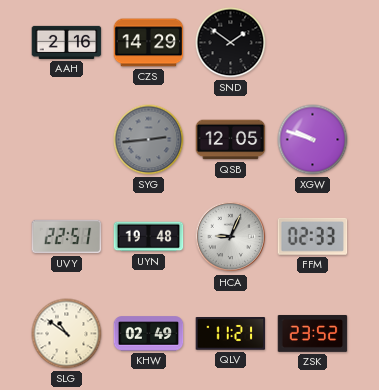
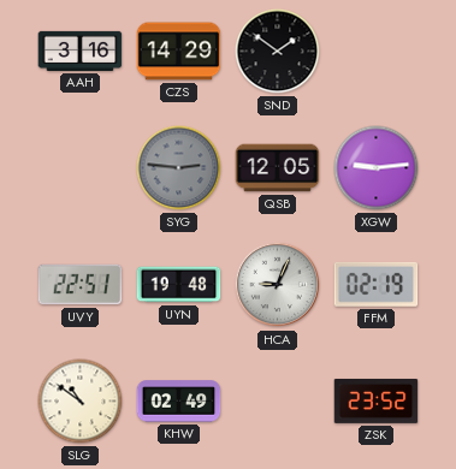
AAH: 2:16 -> 3:16
SYG: 2:44 -> 2:46
XGW: 9:48 -> 9:14
FFM: 02:33 -> 02:19
QLV: 11:21 -> none
